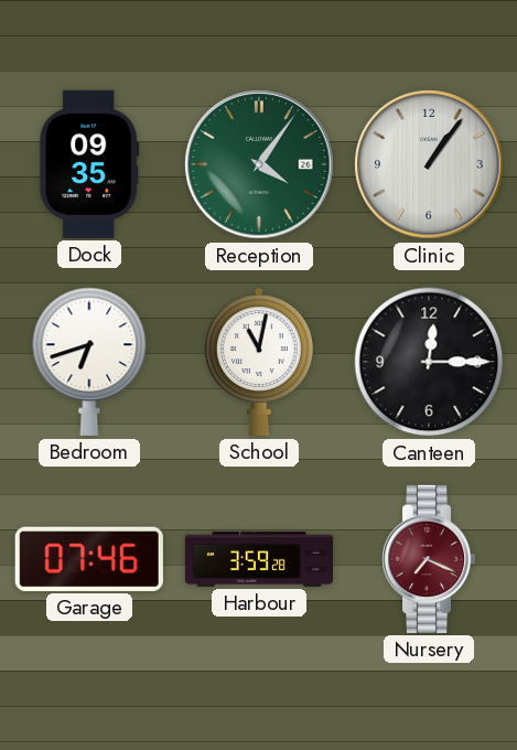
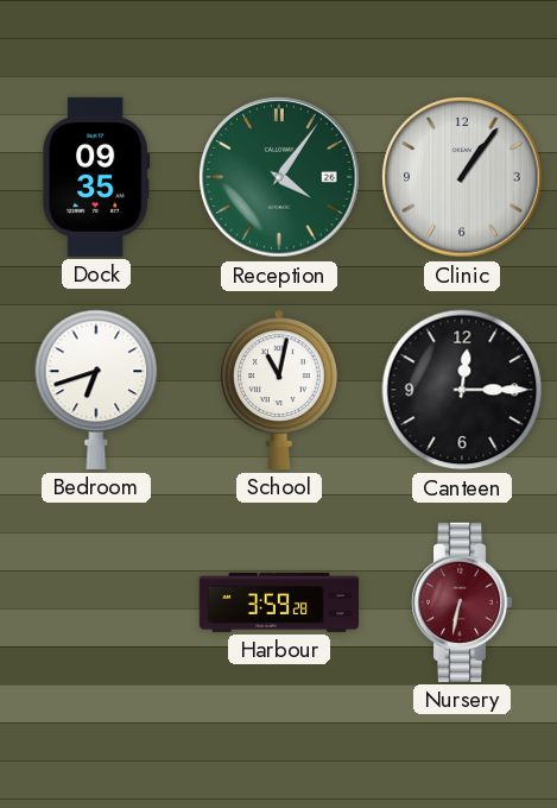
Garage: 07:46 -> none
Nursery: 7:19 -> 6:32
